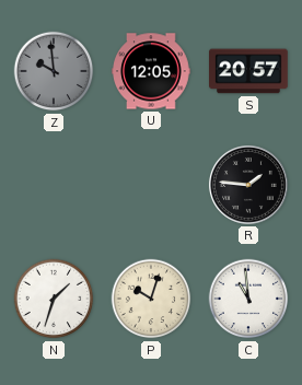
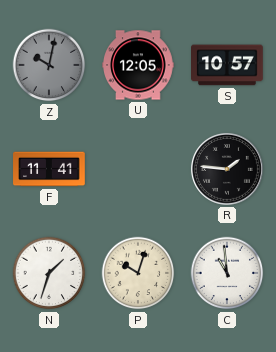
Z: 9:59 -> 10:02
S: 20:57 -> 10:57
F: none -> 11:41
